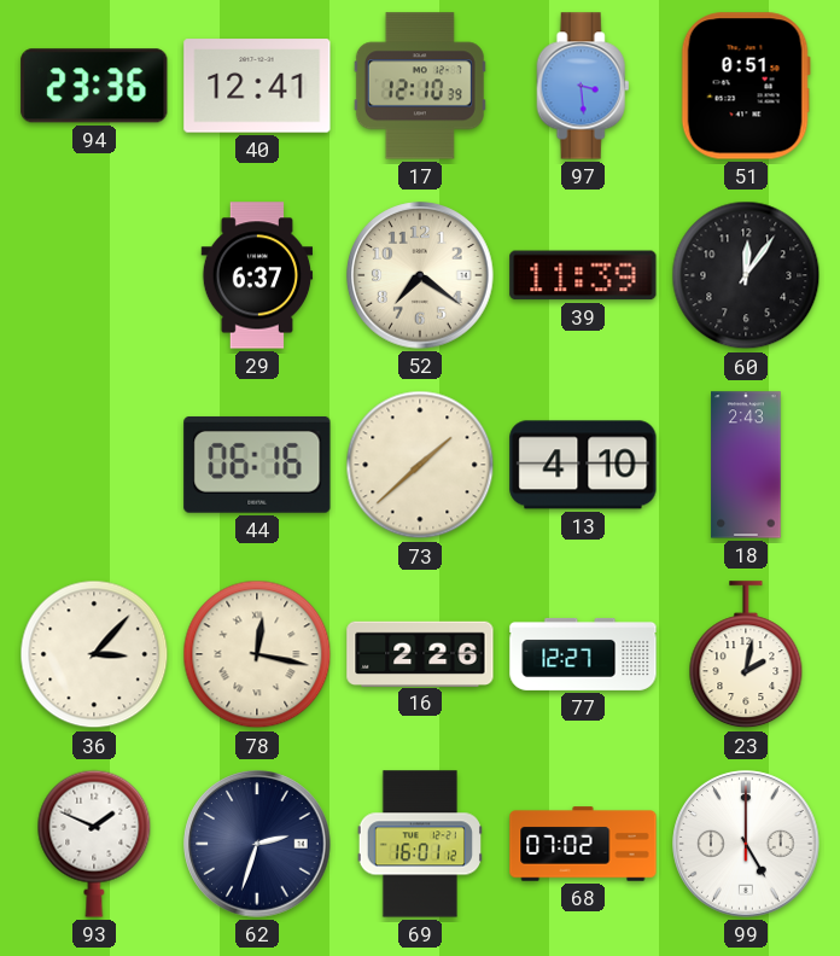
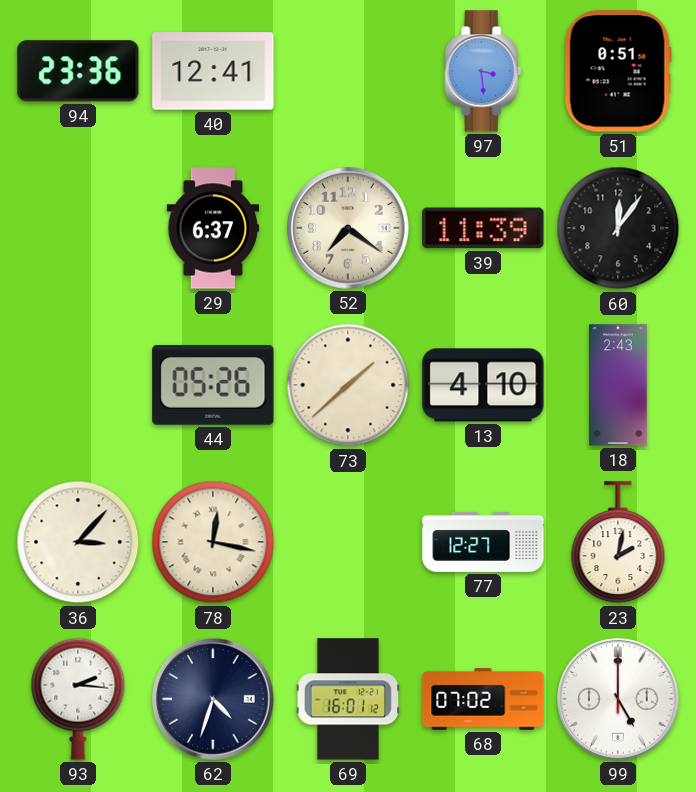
17: 12:10 -> none
44: 06:16 -> 05:26
16: 2:26 -> none
93: 1:49 -> 2:16
62: 2:33 -> 4:33
